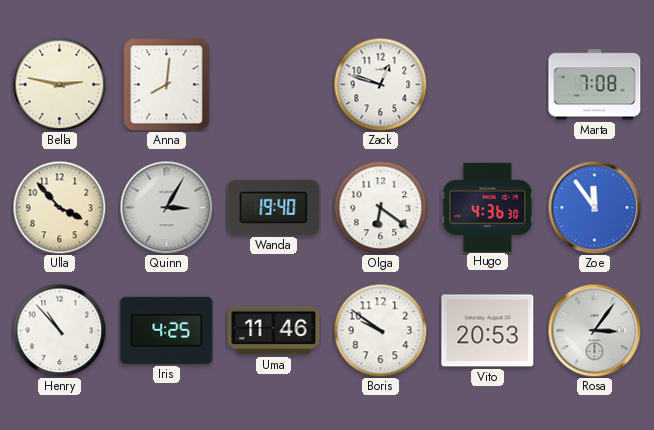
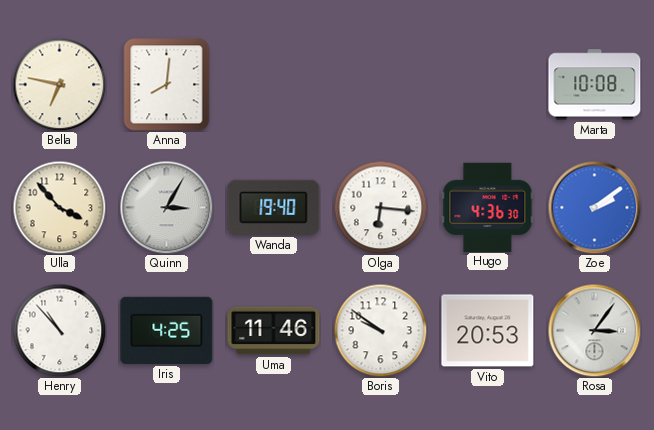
Bella: 2:47 -> 6:47
Zack: 12:48 -> none
Marta: 7:08 -> 10:08
Olga: 6:21 -> 6:16
Zoe: 11:54 -> 2:09
